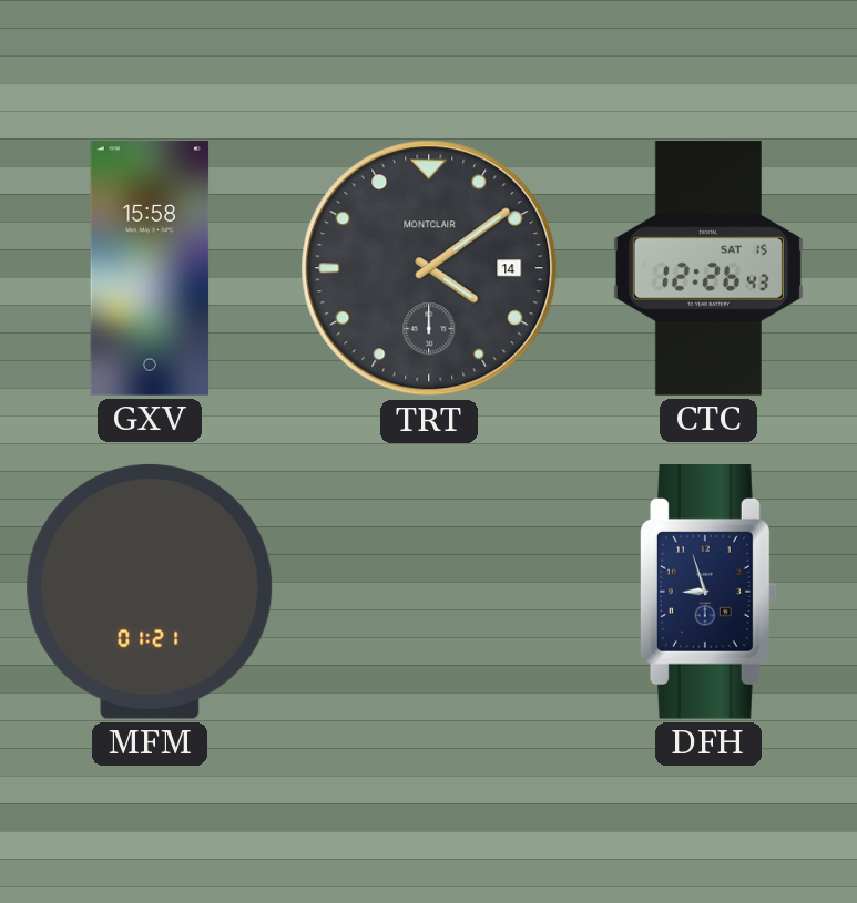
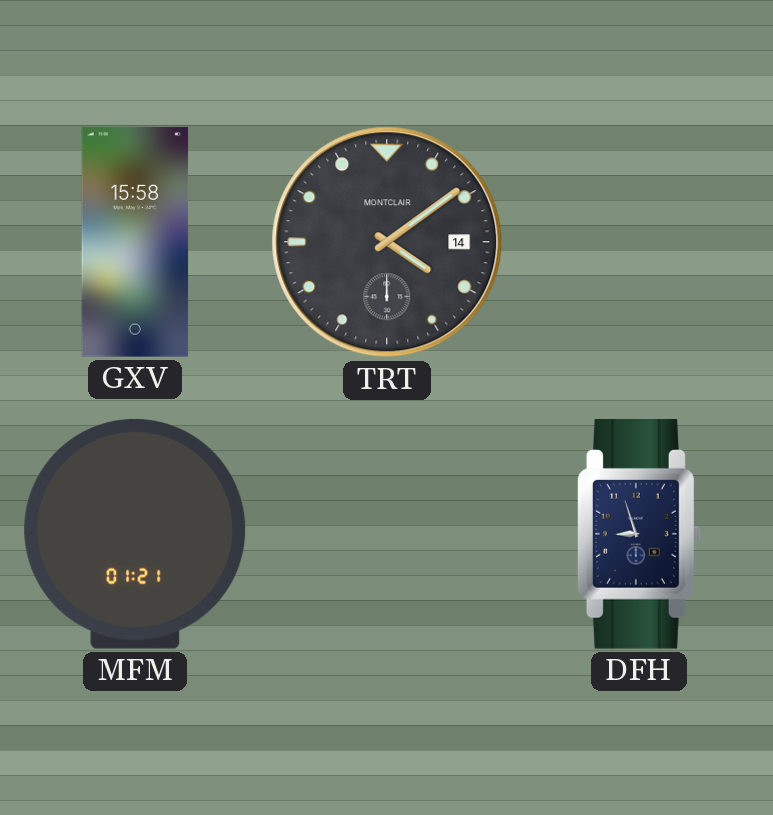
CTC: 12:26 -> none
